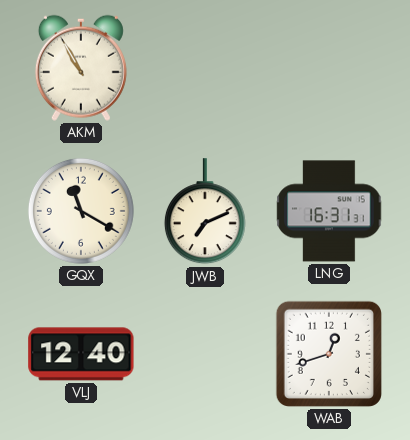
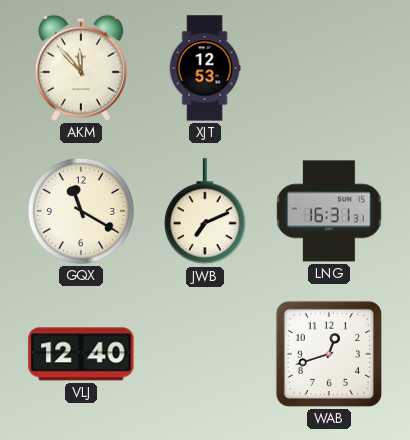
AKM: 10:55 -> 11:53
XJT: none -> 12:53
